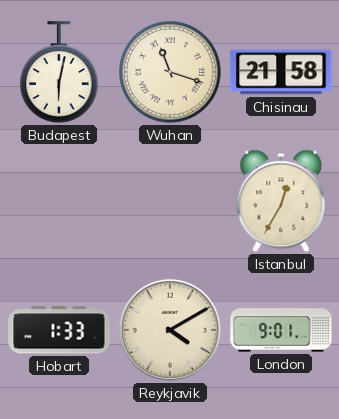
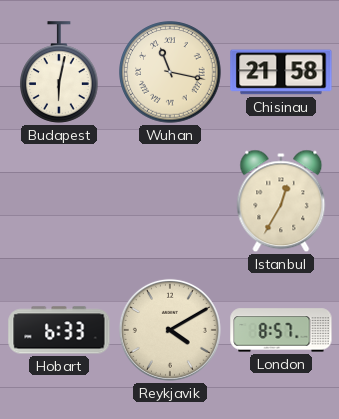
Wuhan: 11:18 -> 11:17
Hobart: 1:33 -> 6:33
London: 9:01 -> 8:57
